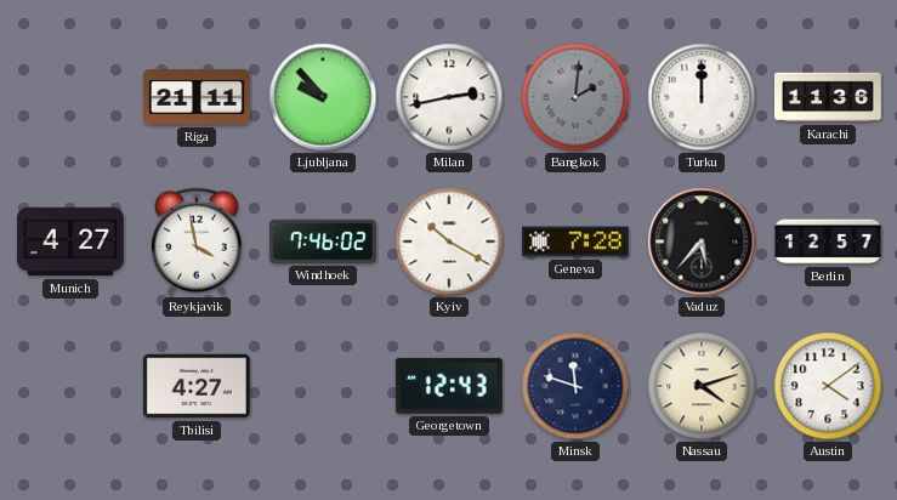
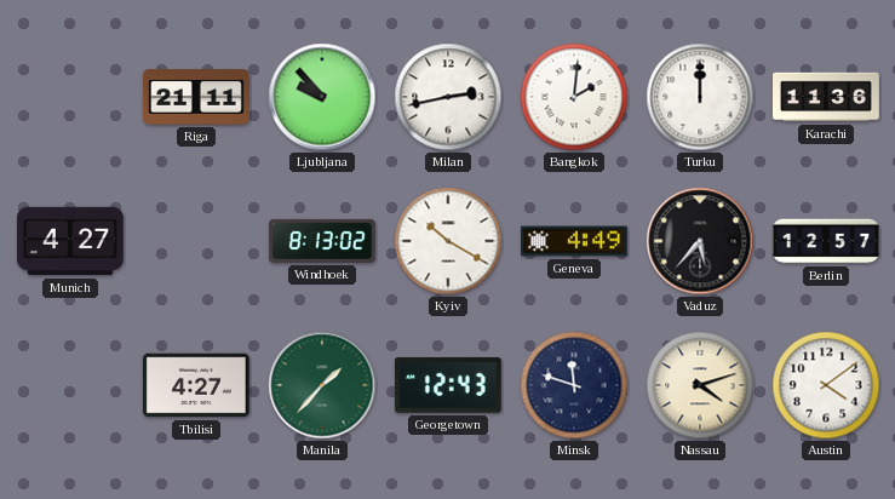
Bangkok dial: grey -> white
Reykjavik: 3:58 -> none
Windhoek: 7:46 -> 8:13
Geneva: 7:28 -> 4:49
Manila: none -> 1:37
